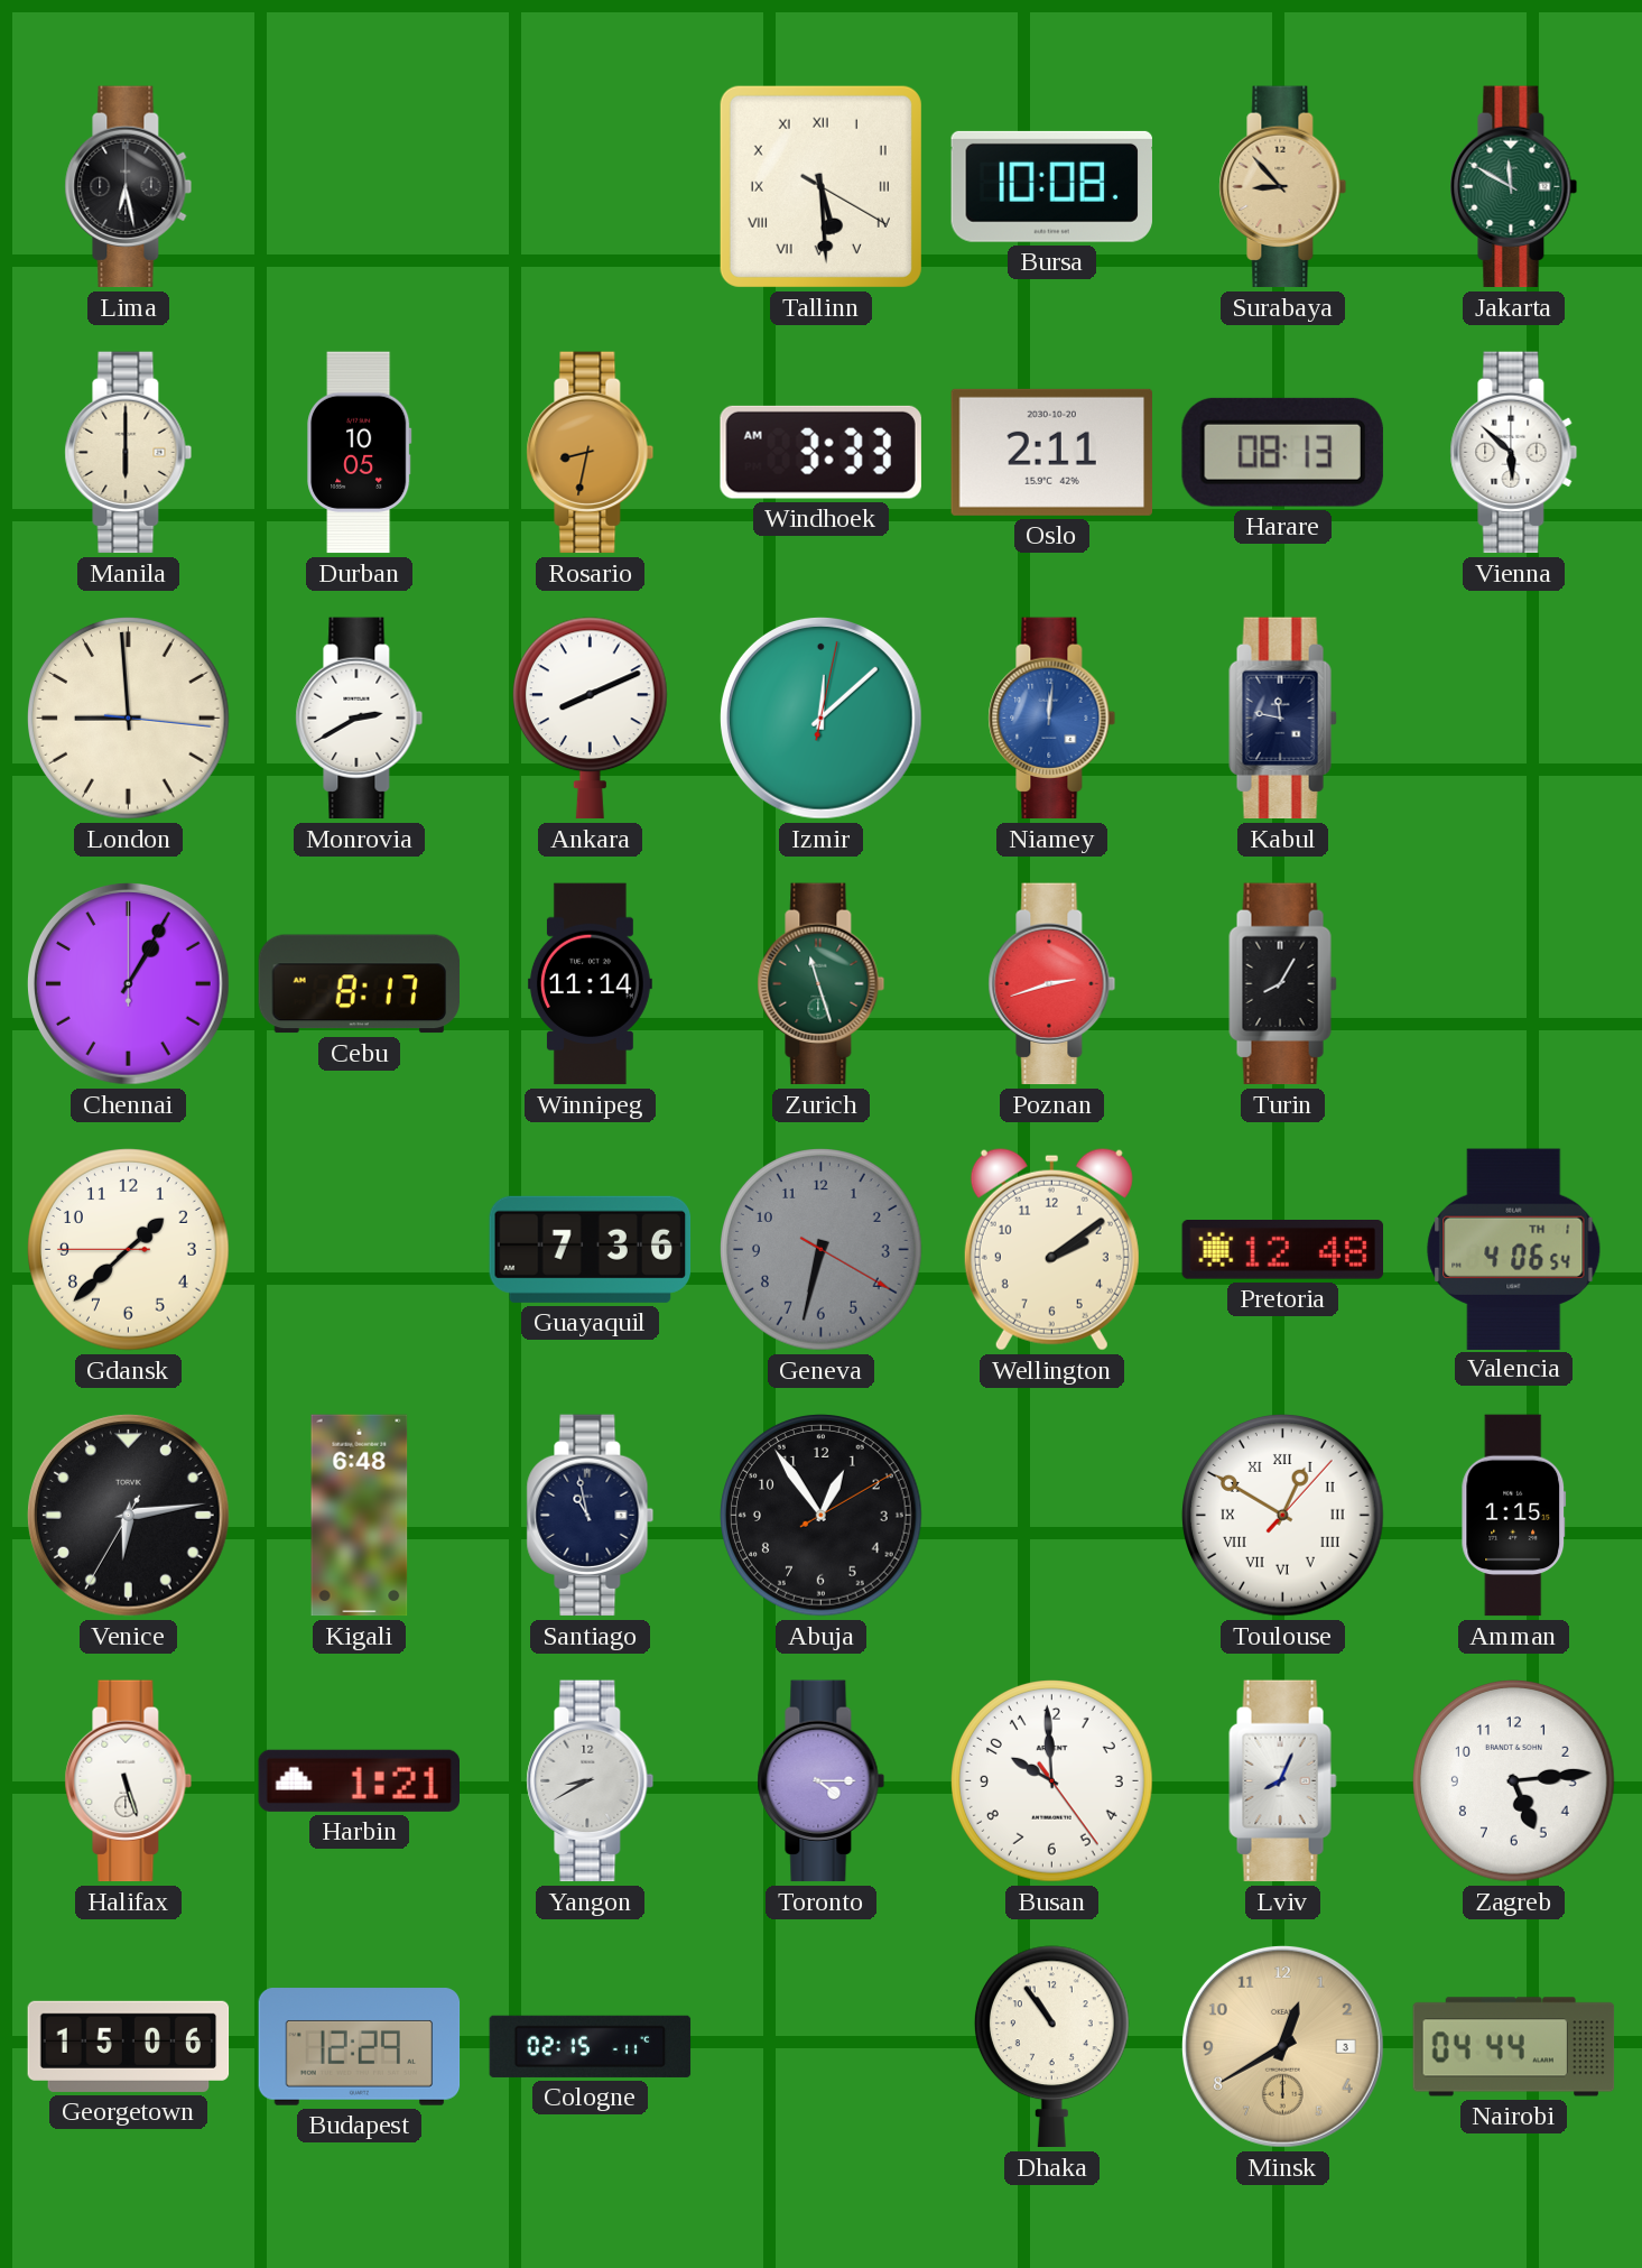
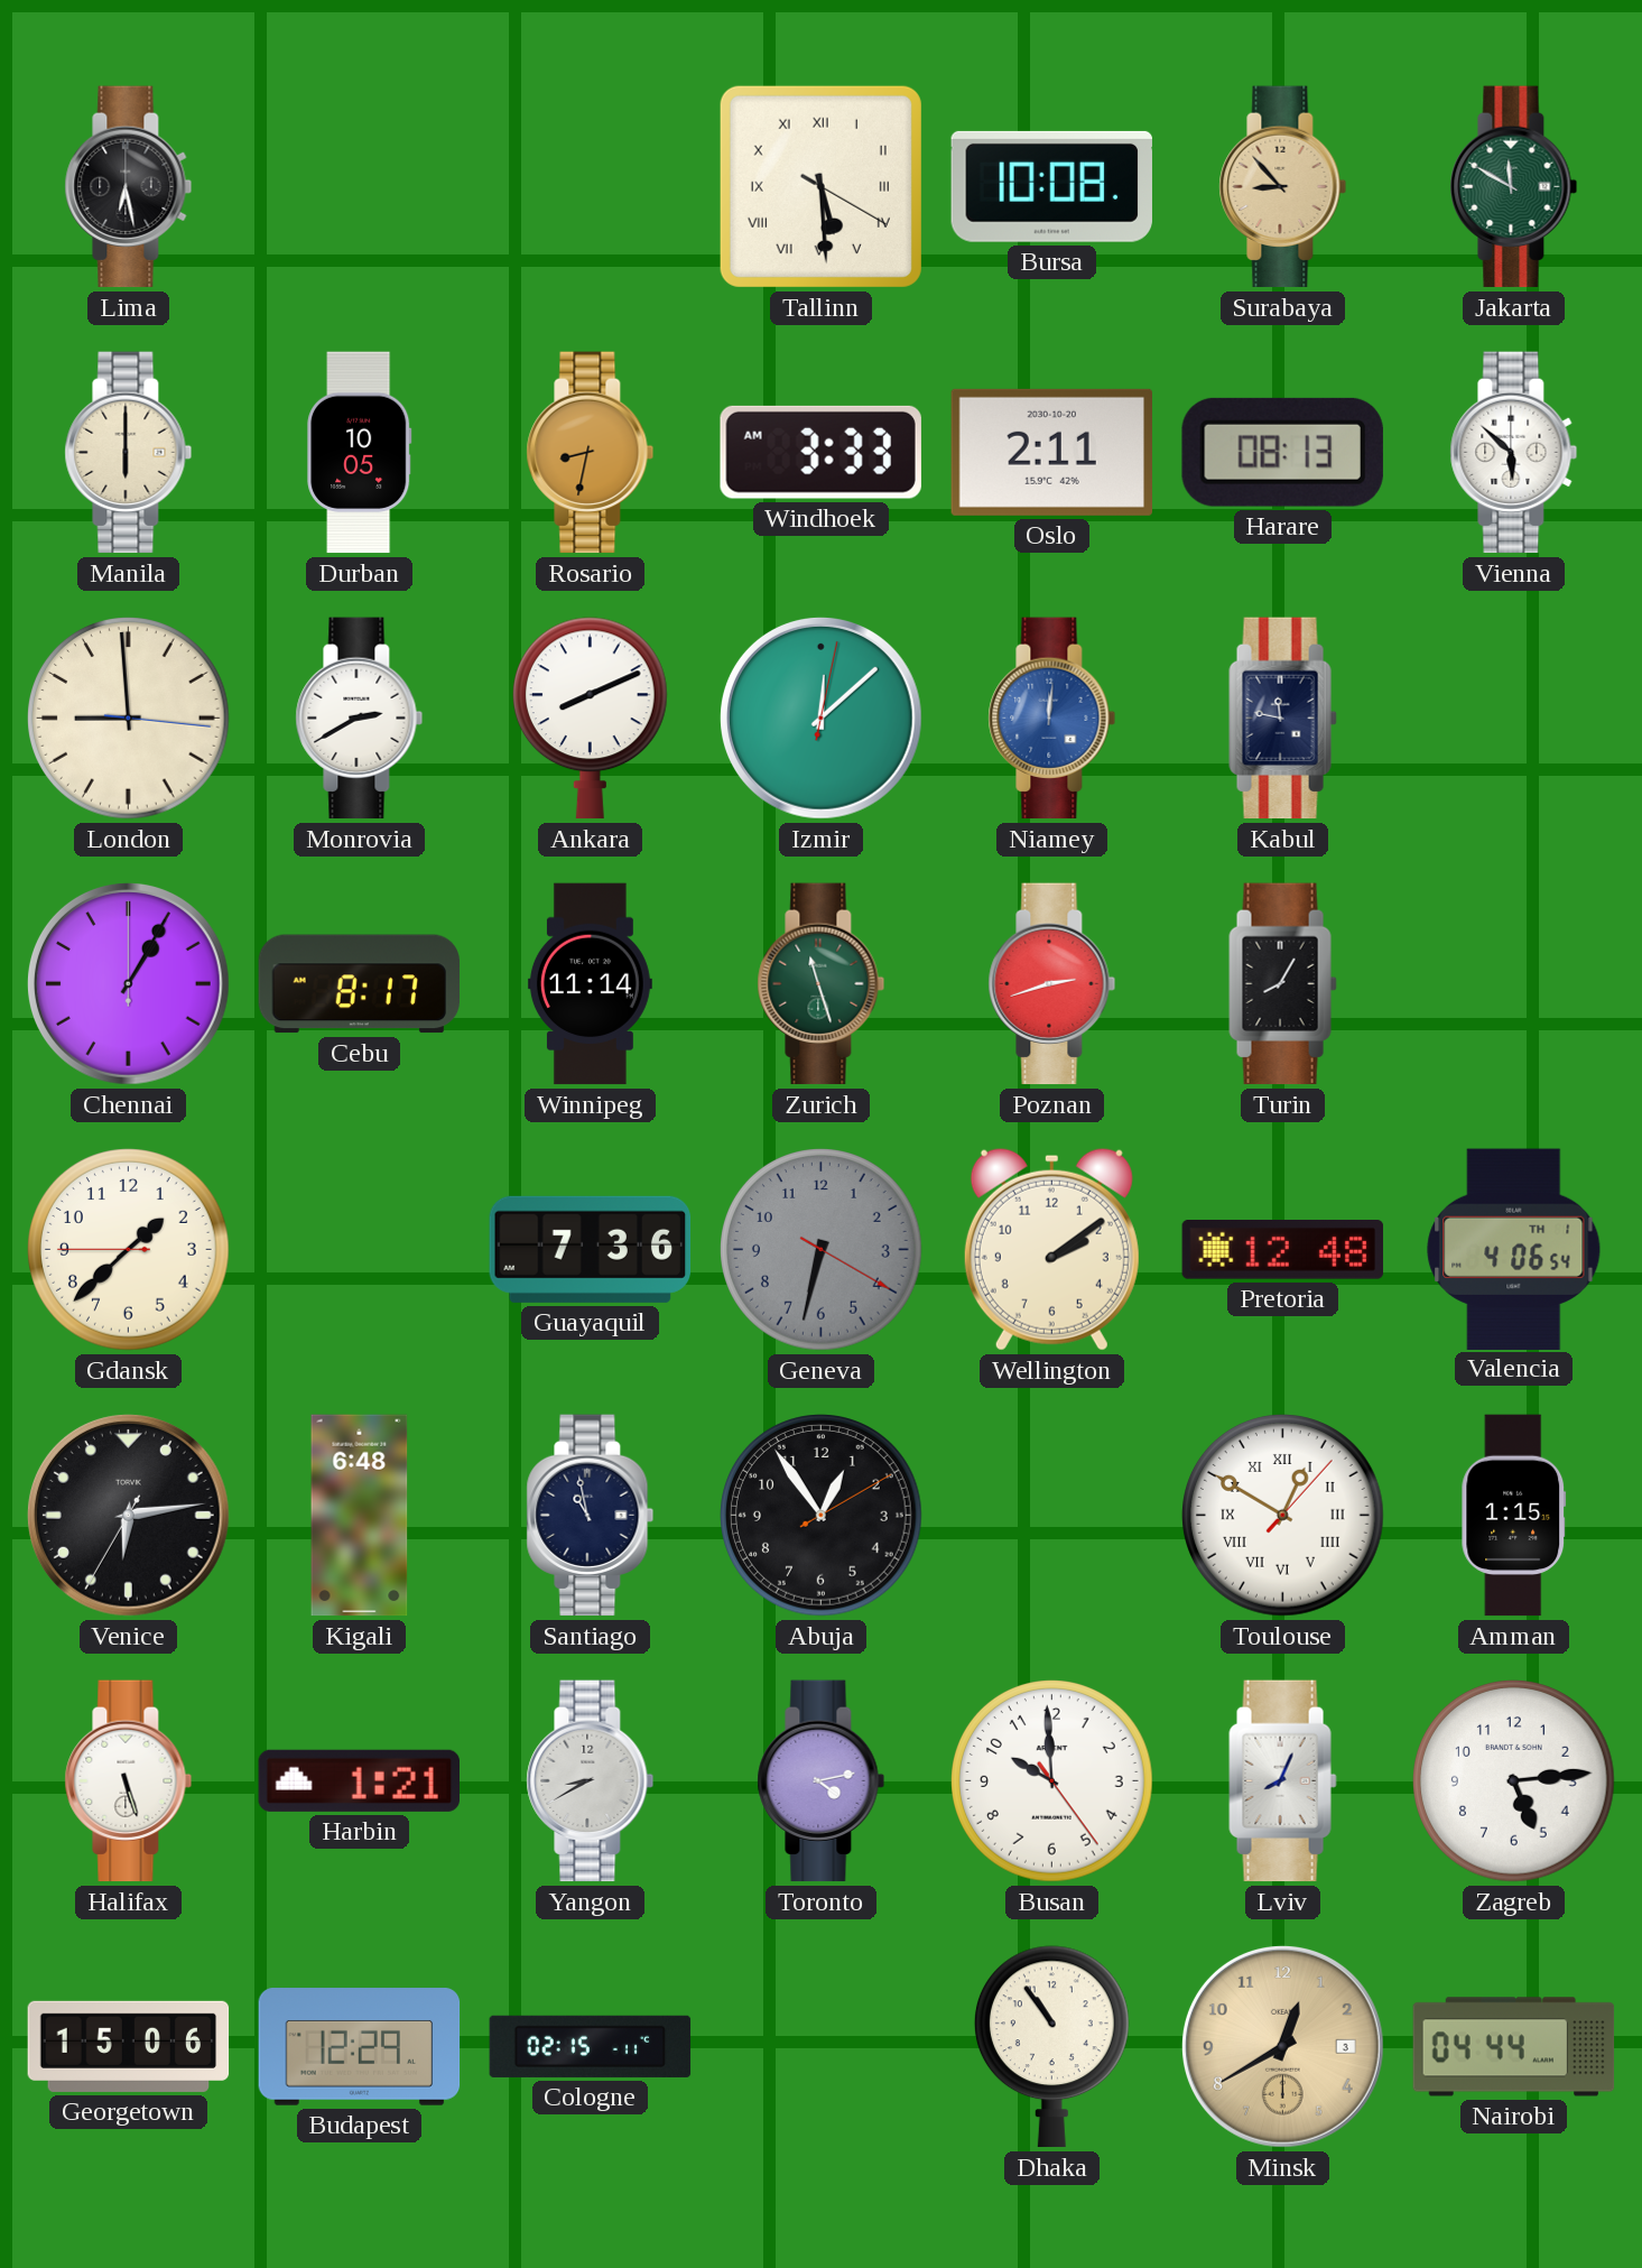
Toronto: 4:15 -> 4:13
